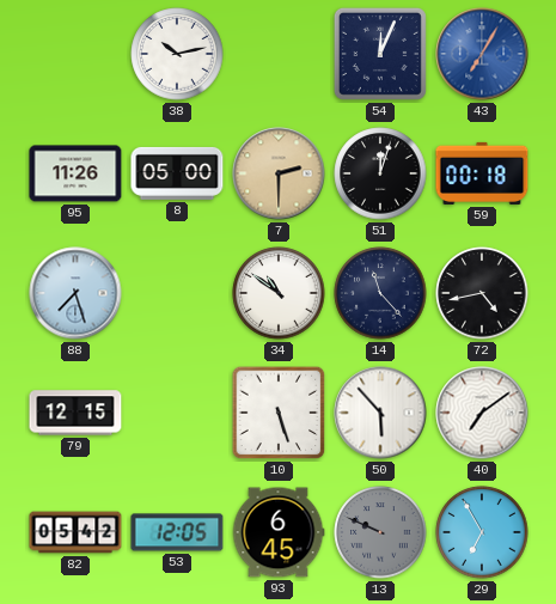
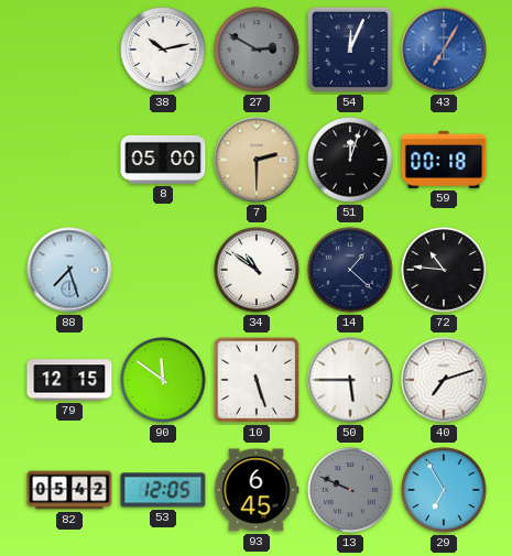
27: none -> 2:50
95: 11:26 -> none
14: 11:23 -> 1:22
72: 4:43 -> 10:46
90: none -> 11:51
50: 5:53 -> 5:45
40: 7:09 -> 7:12
